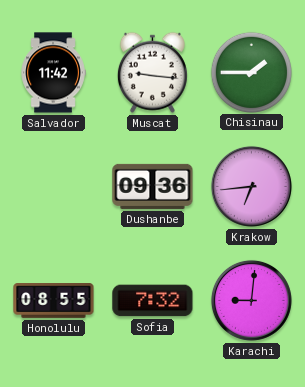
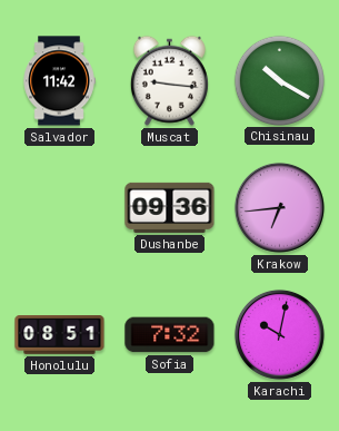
Chisinau: 1:45 -> 10:20
Honolulu: 08:55 -> 08:51
Karachi: 9:01 -> 10:02
